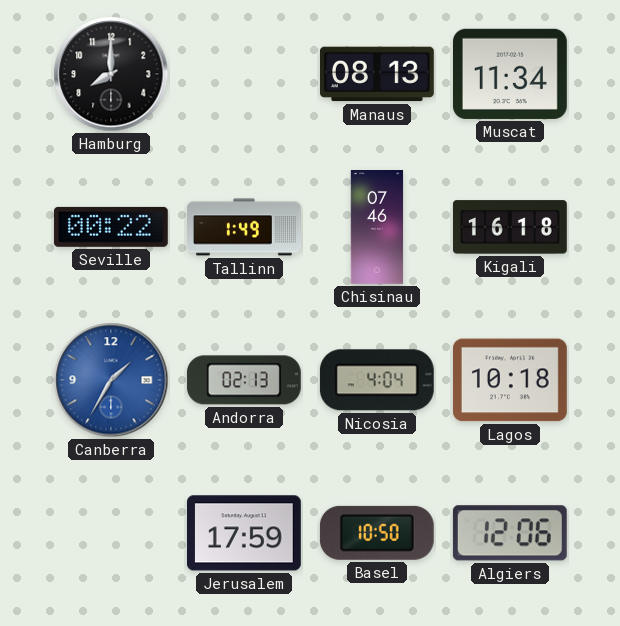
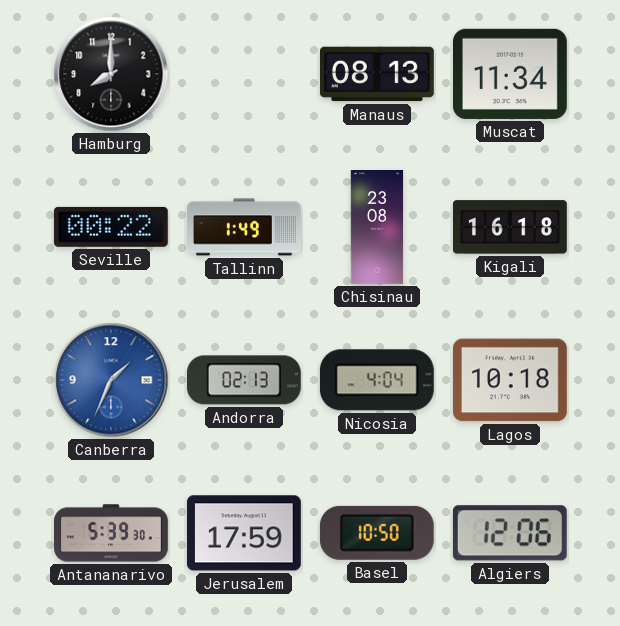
Chisinau: 07:46 -> 23:08
Canberra: 1:35 -> 1:34
Antananarivo: none -> 5:39
